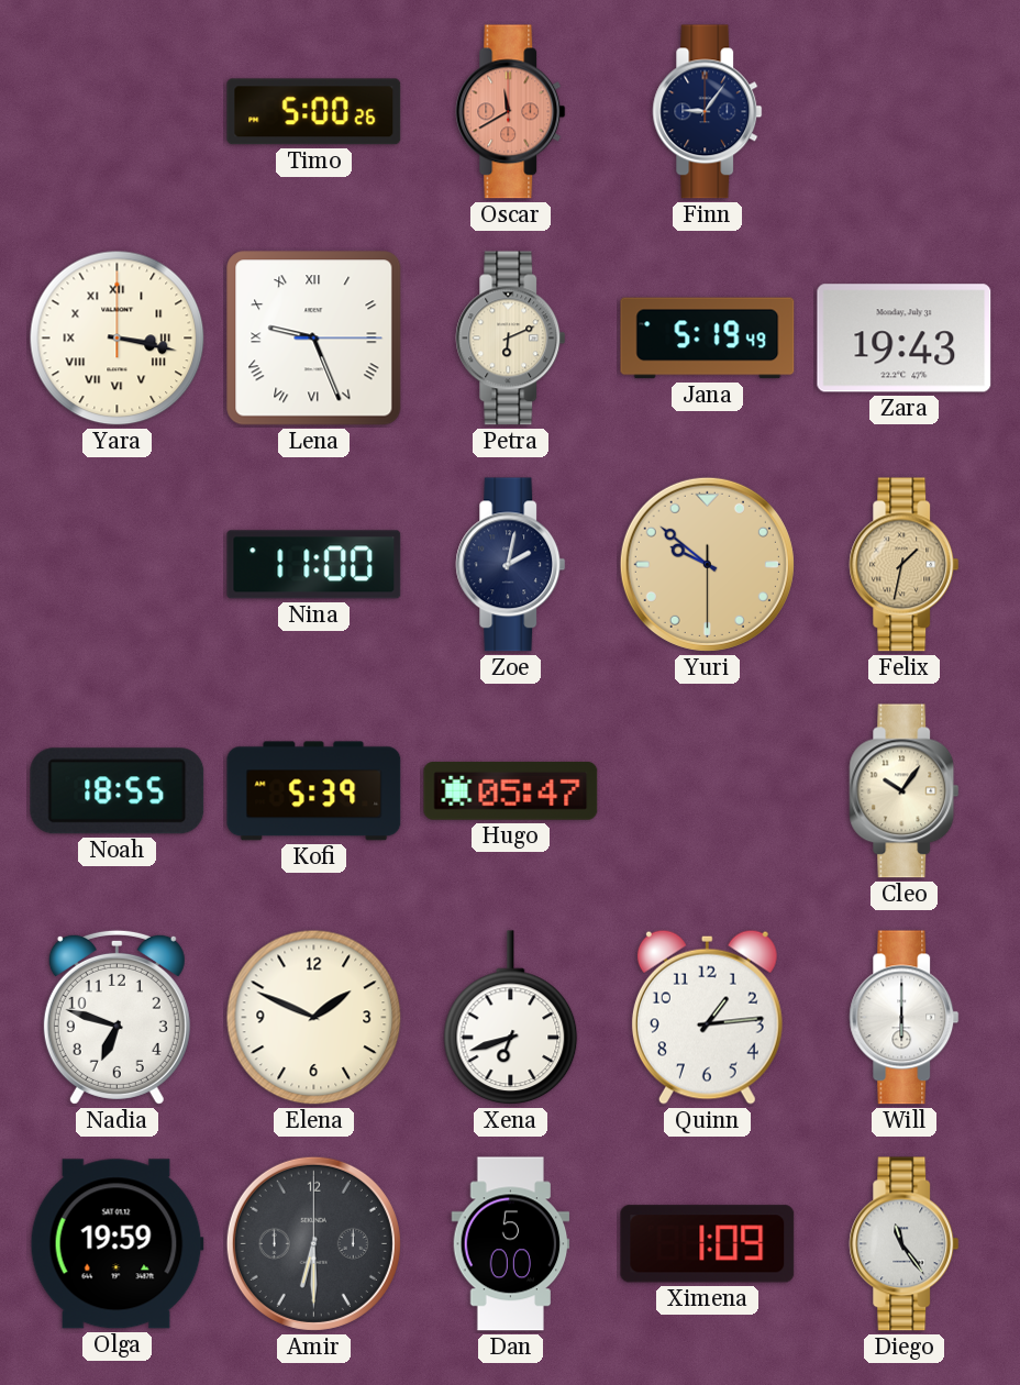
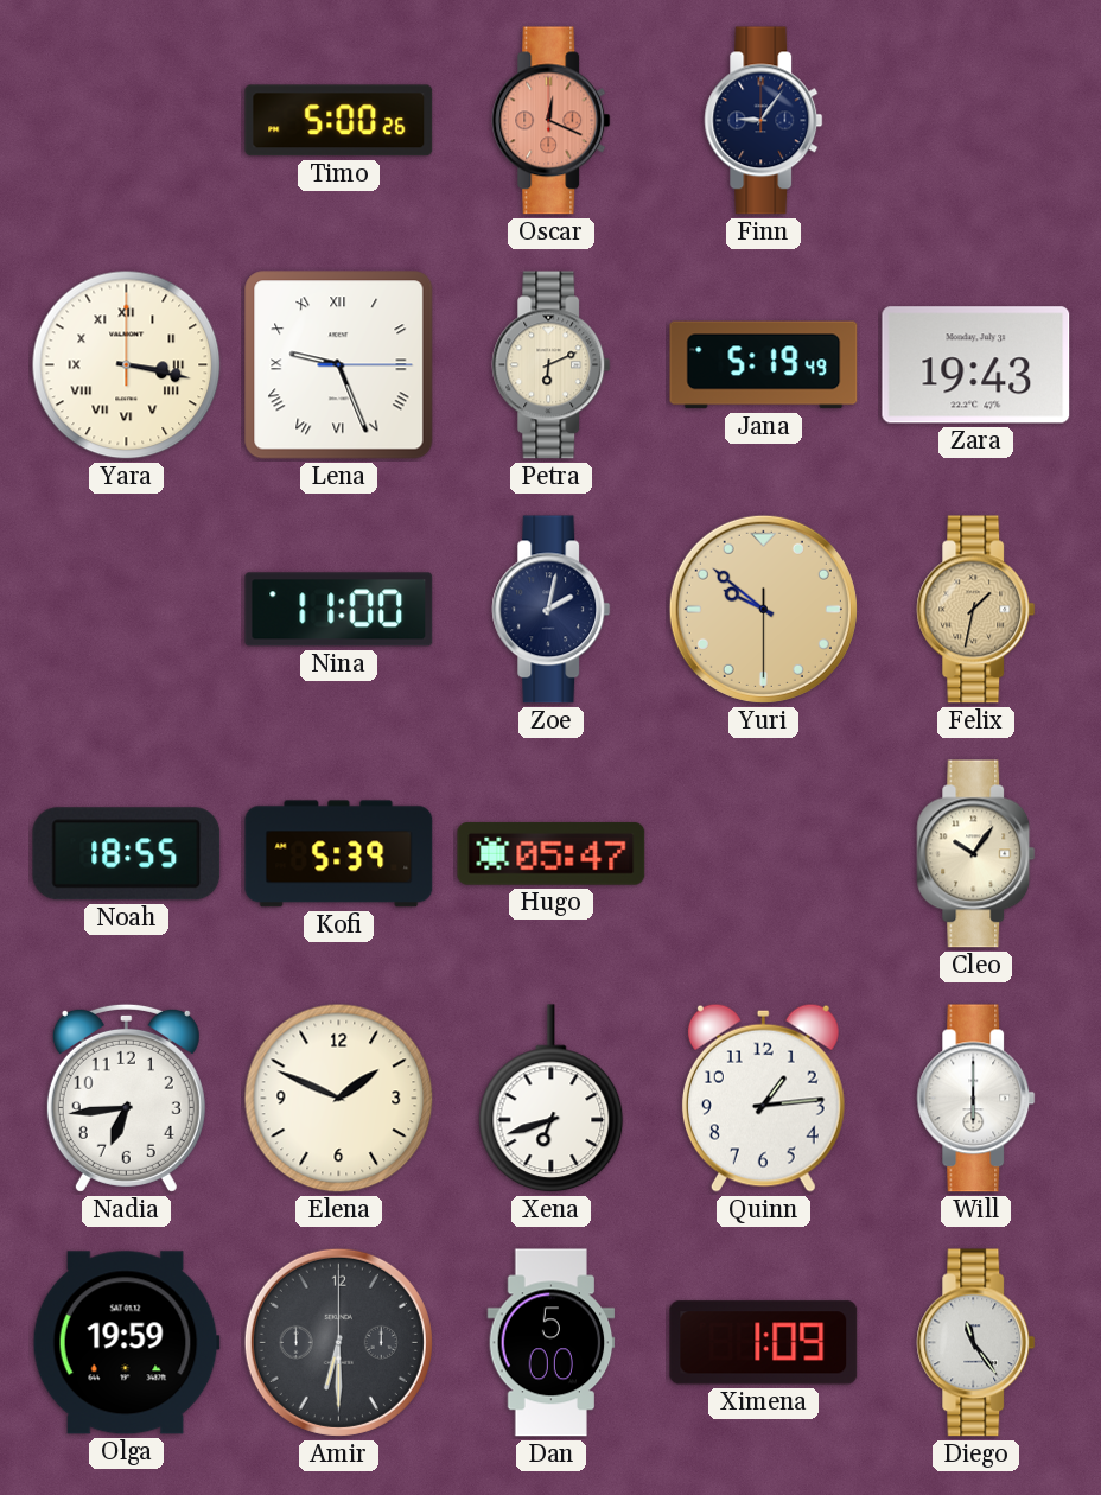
Oscar: 11:40 -> 12:19
Nadia: 6:48 -> 6:44
